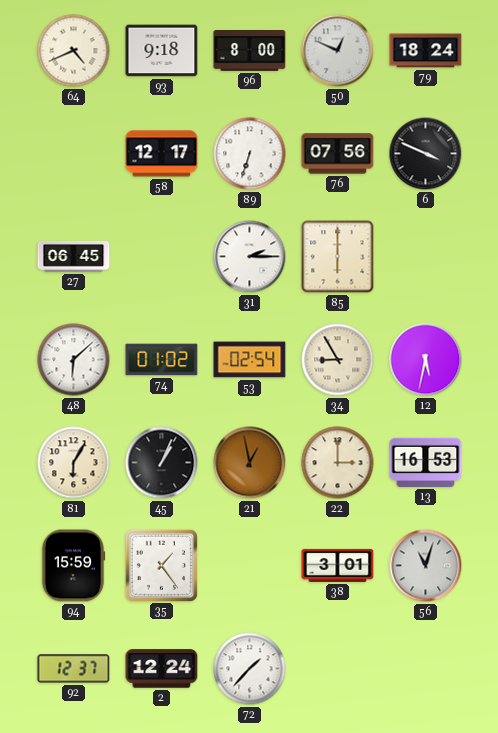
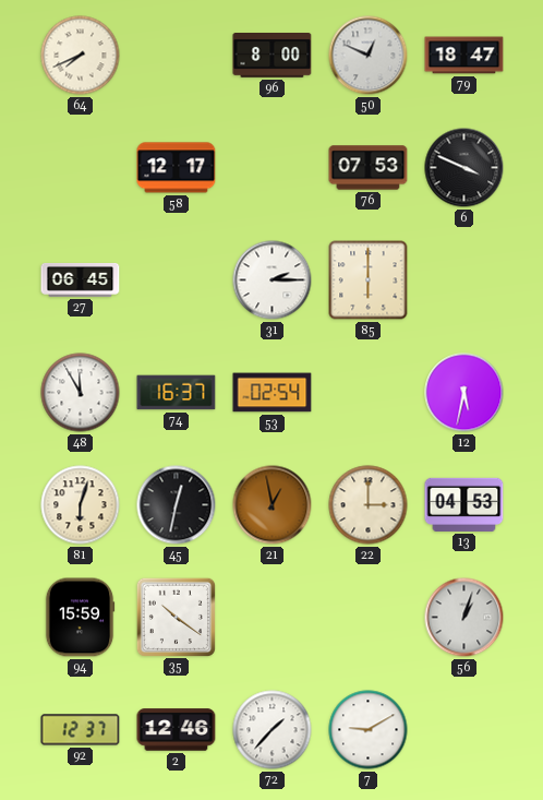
64: 4:41 -> 7:41
93: 9:18 -> none
79: 18:24 -> 18:47
89: 6:33 -> none
76: 07:56 -> 07:53
48: 6:08 -> 11:55
74: 01:02 -> 16:37
34: 8:55 -> none
81: 6:05 -> 6:03
45: 1:04 -> 12:32
13: 16:53 -> 04:53
35: 1:24 -> 10:21
38: 3:01 -> none
56: 11:03 -> 1:03
2: 12:24 -> 12:46
7: none -> 9:10
